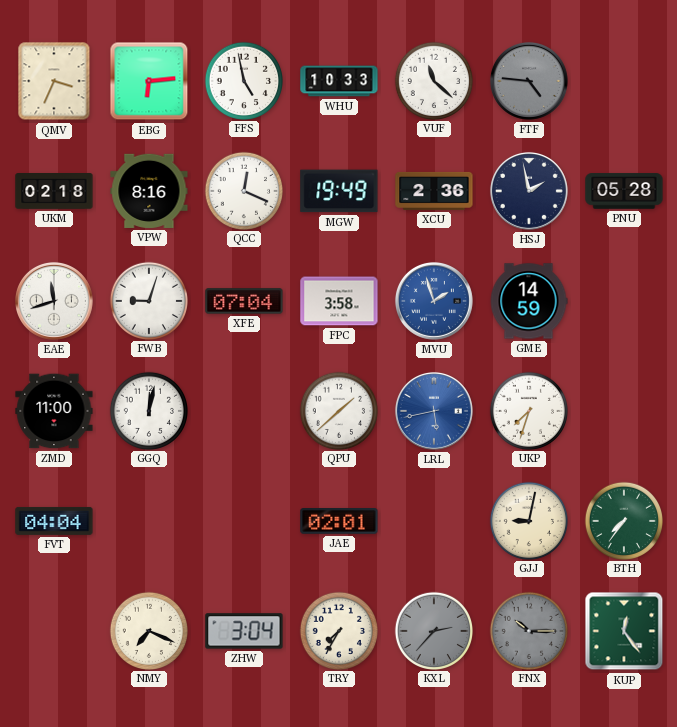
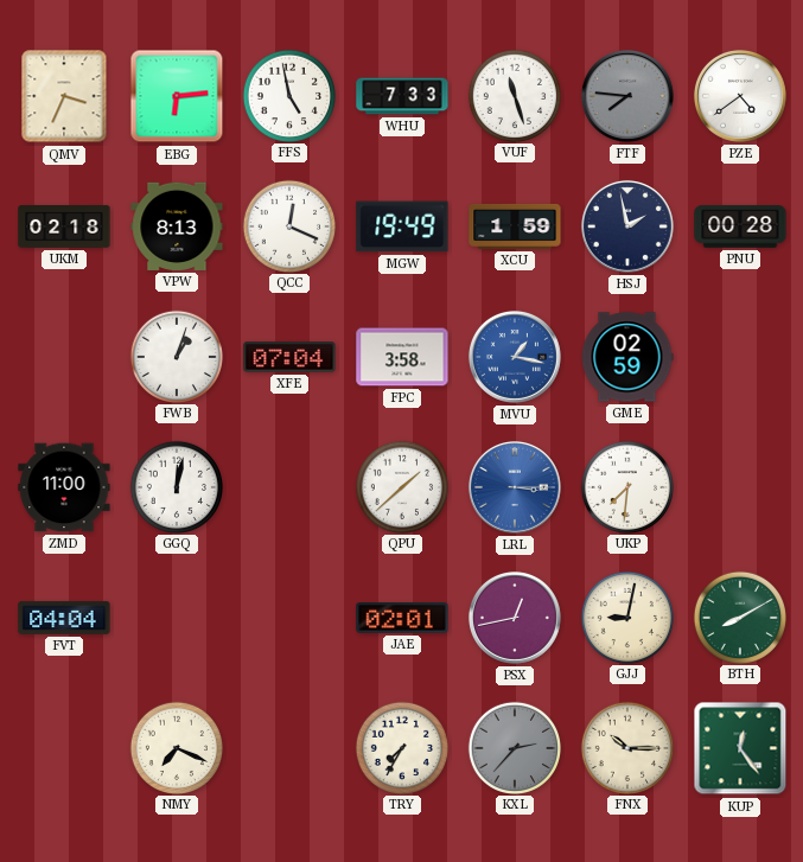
WHU: 10:33 -> 7:33
VUF: 11:22 -> 11:27
FTF: 4:46 -> 7:46
PZE: none -> 4:39
VPW: 8:16 -> 8:13
XCU: 2:36 -> 1:59
PNU: 05:28 -> 00:28
EAE: 11:42 -> none
FWB: 9:03 -> 1:03
MVU: 1:57 -> 1:17
GME: 14:59 -> 02:59
LRL: 5:43 -> 3:15
UKP: 7:33 -> 7:31
PSX: none -> 12:43
BTH: 7:36 -> 8:10
ZHW: 3:04 -> none
FNX dial: grey -> cream
